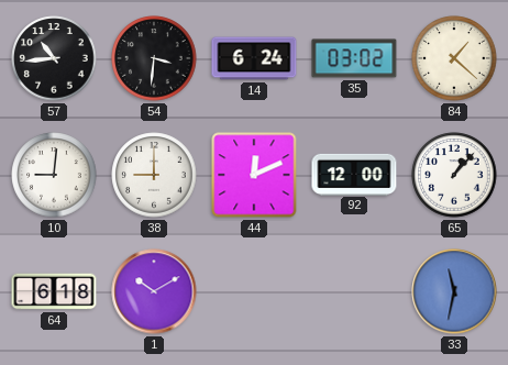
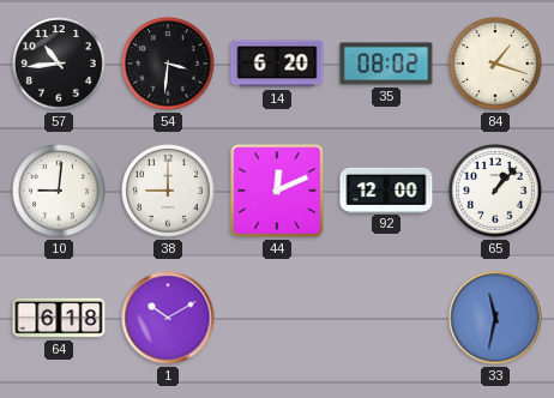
14: 6:24 -> 6:20
35: 03:02 -> 08:02
84: 1:22 -> 1:18
